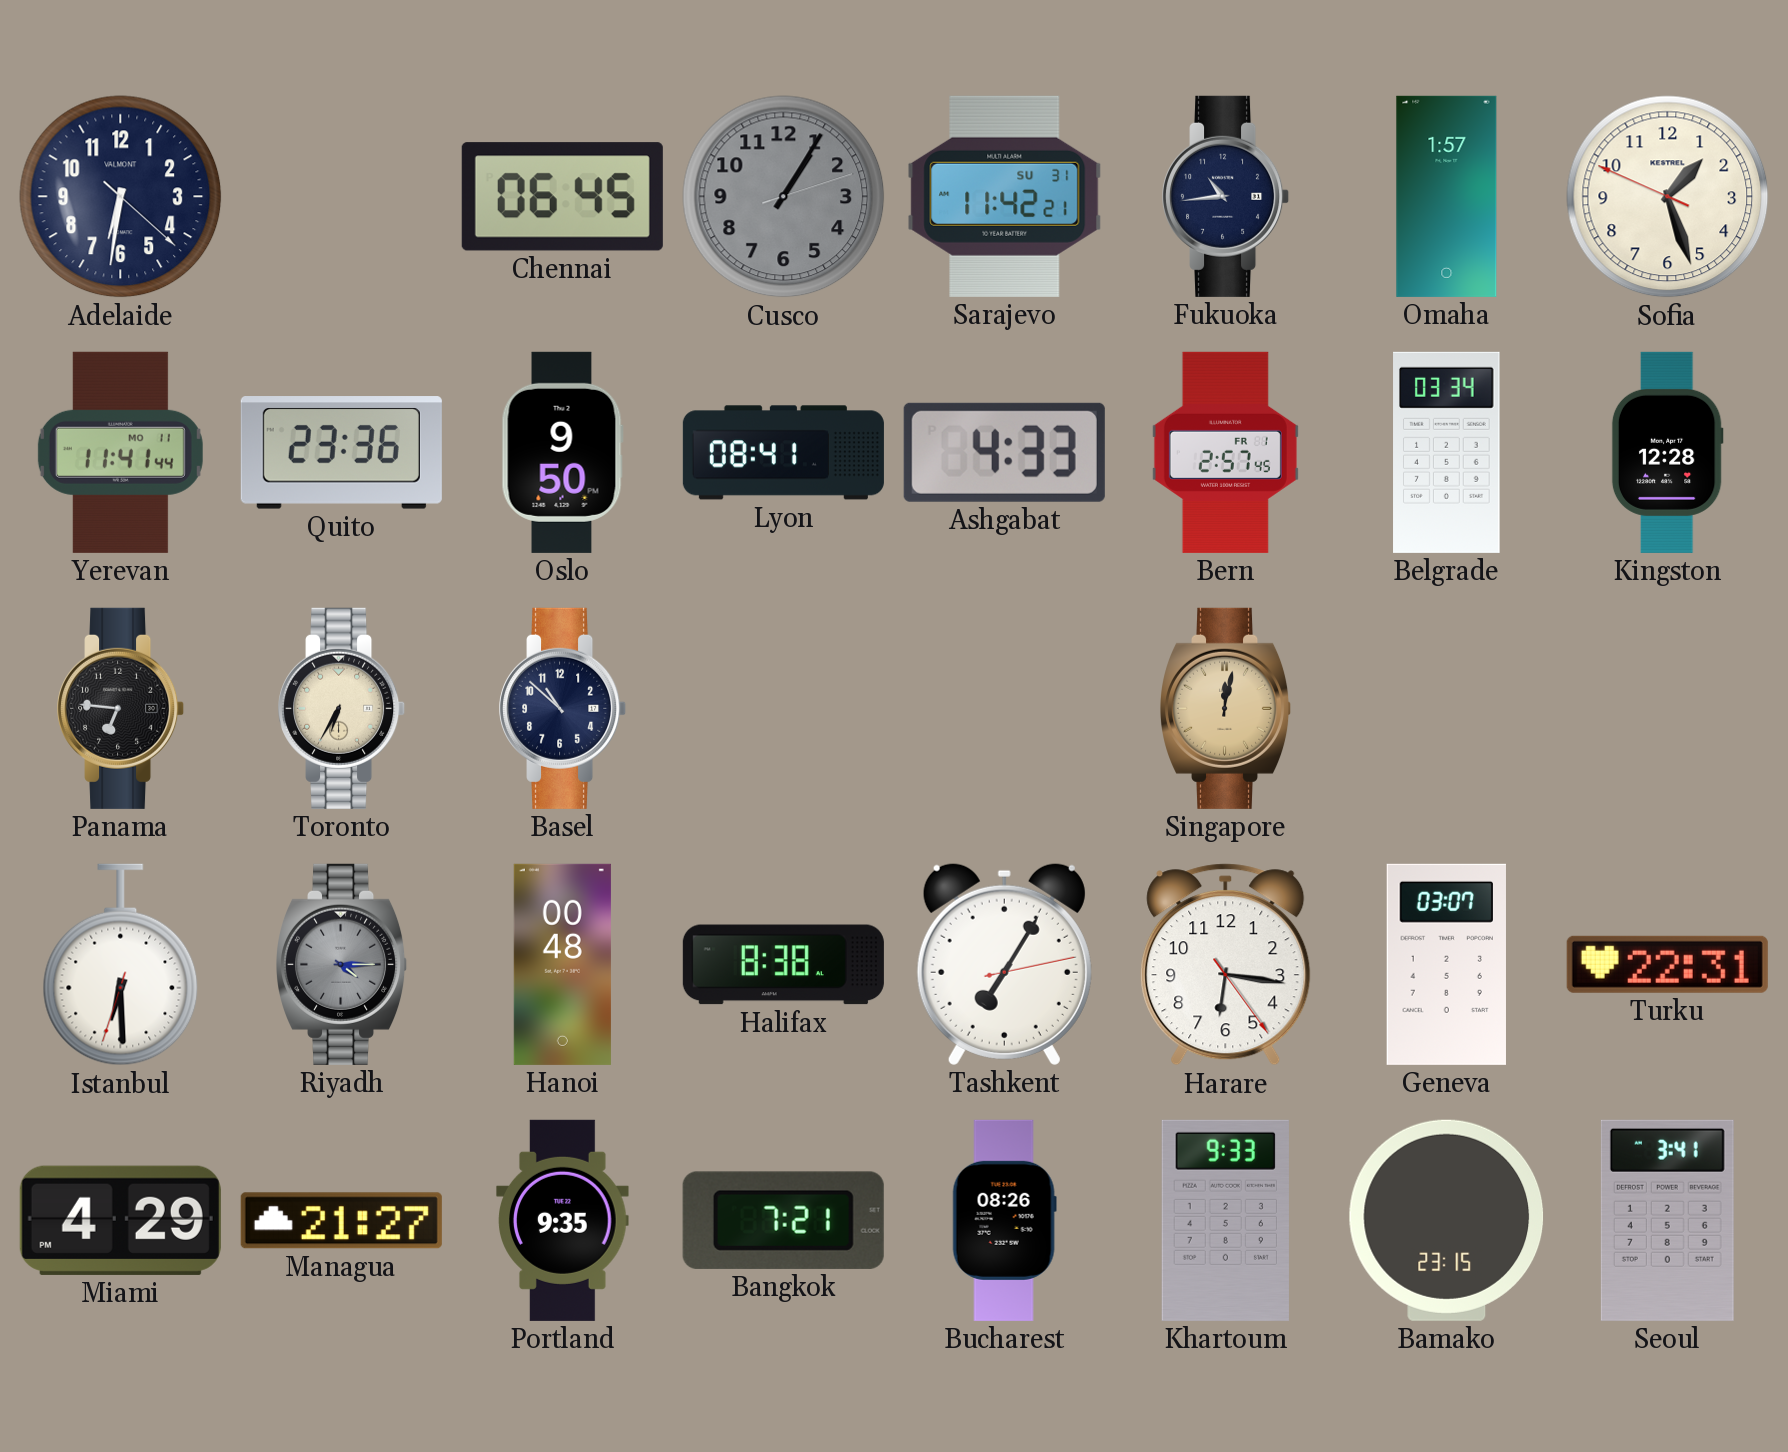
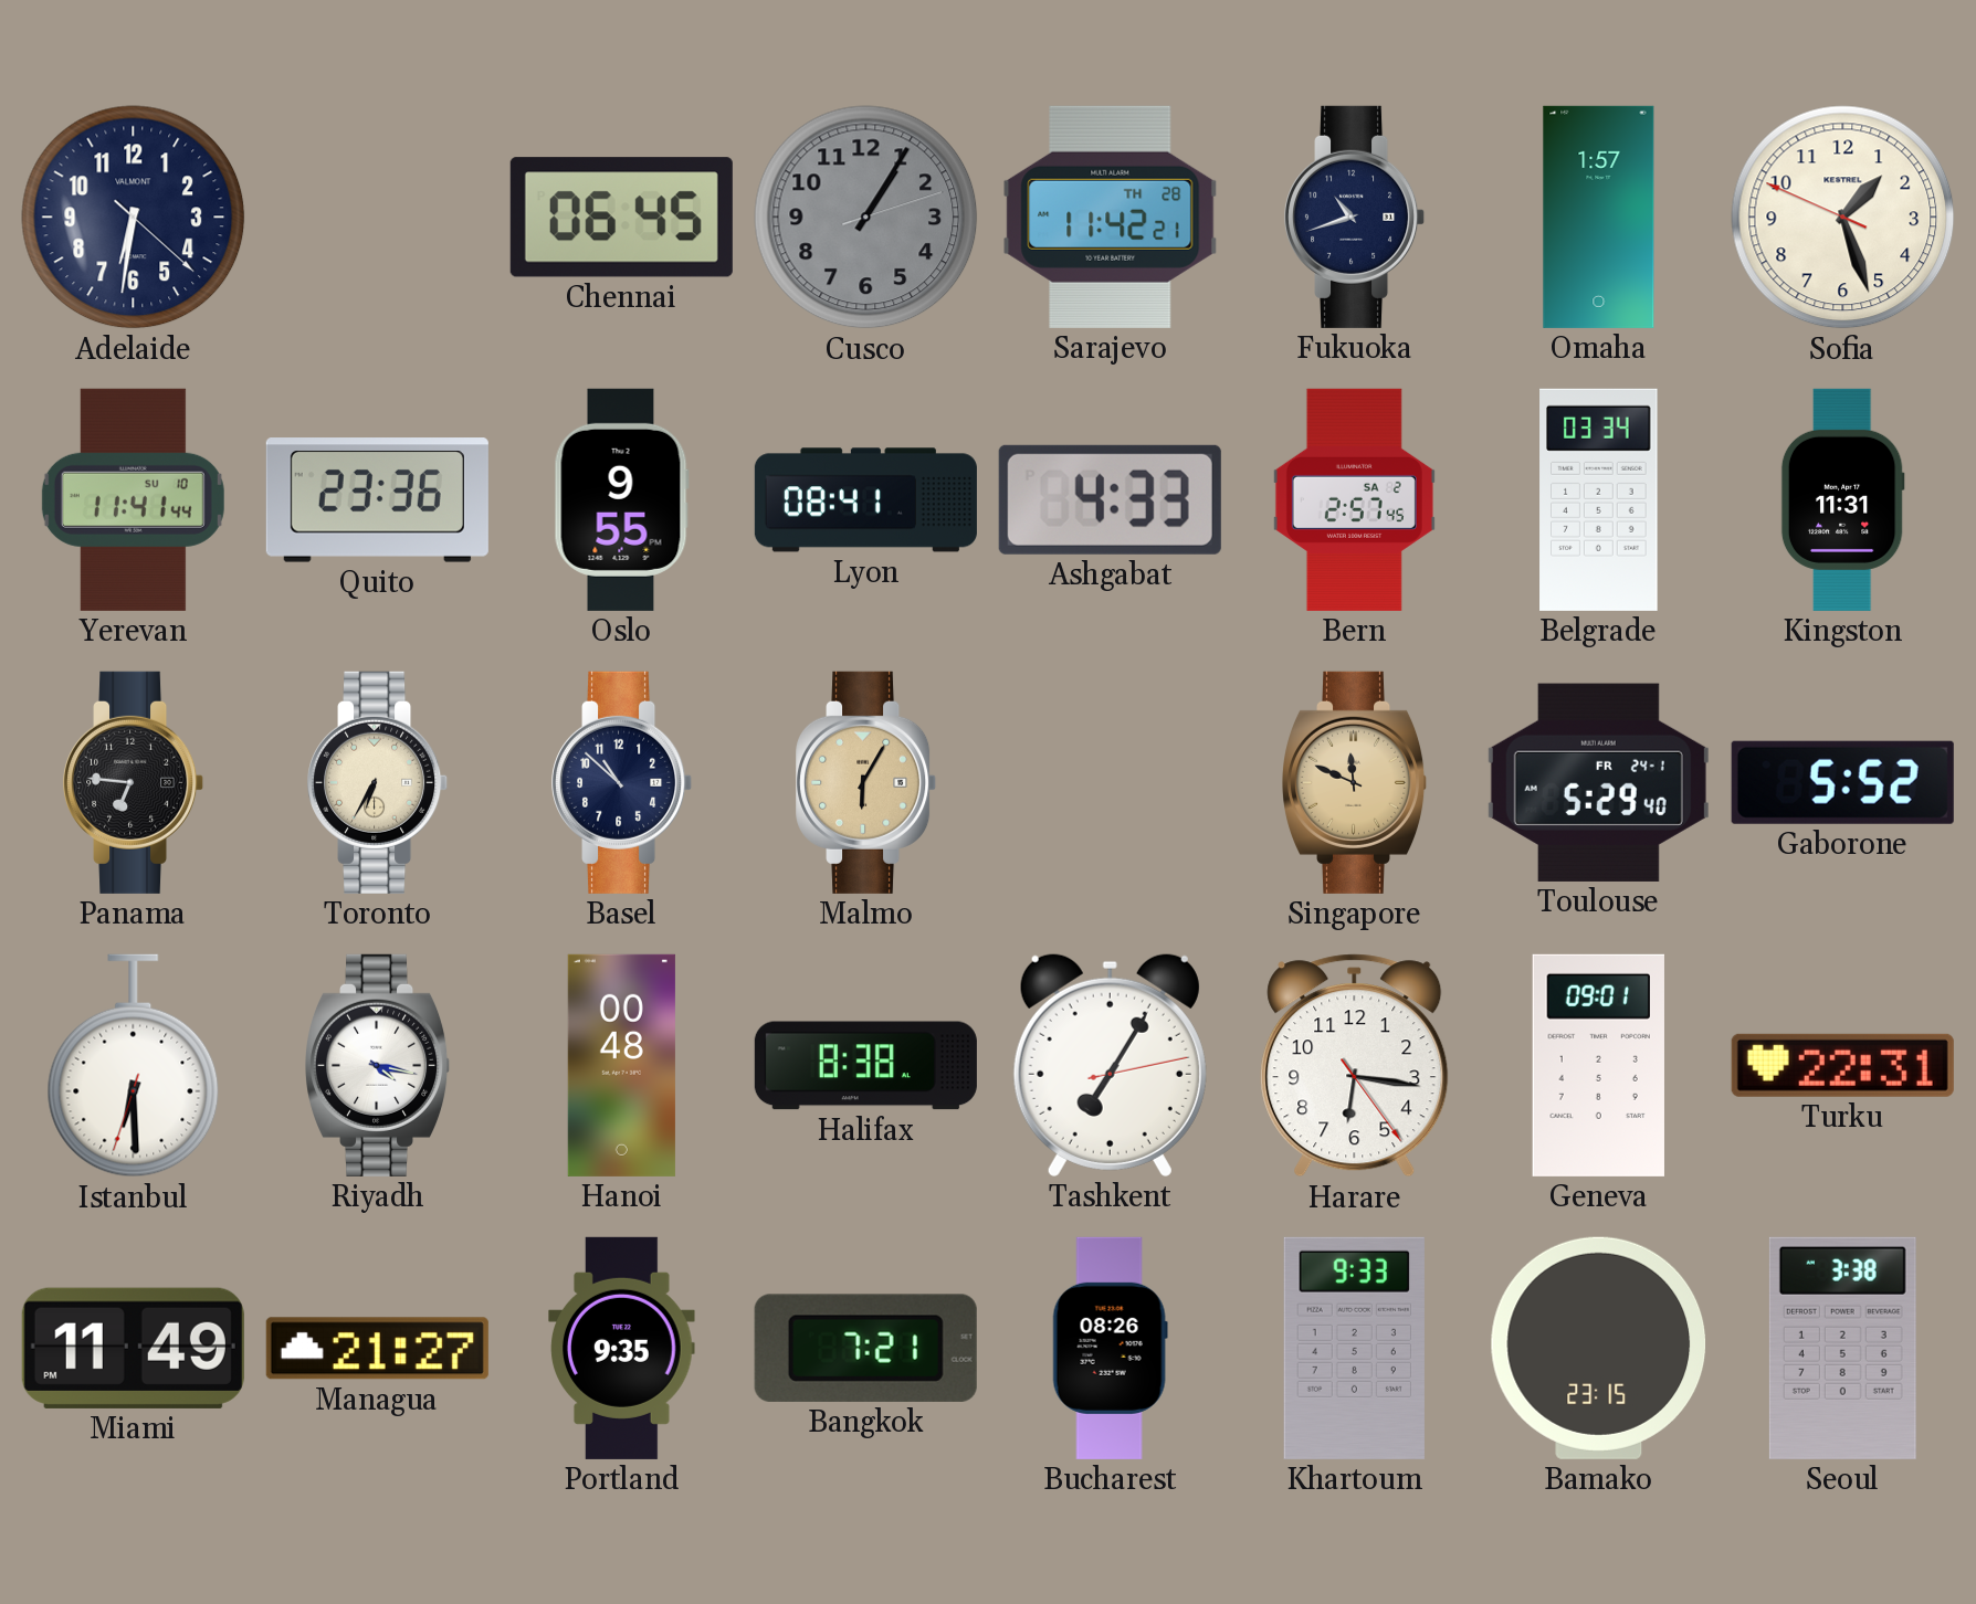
Sarajevo date: SU 31 -> TH 28
Fukuoka: 10:44 -> 10:42
Yerevan date: MO 11 -> SU 10
Oslo: 9:50 -> 9:55
Bern date: FR 1 -> SA 2
Kingston: 12:28 -> 11:31
Malmo: none -> 6:05
Singapore: 12:02 -> 11:49
Toulouse: none -> 5:29
Gaborone: none -> 5:52
Riyadh: 4:15 -> 4:17
Riyadh dial: grey -> white
Geneva: 03:07 -> 09:01
Miami: 4:29 -> 11:49
Seoul: 3:41 -> 3:38
